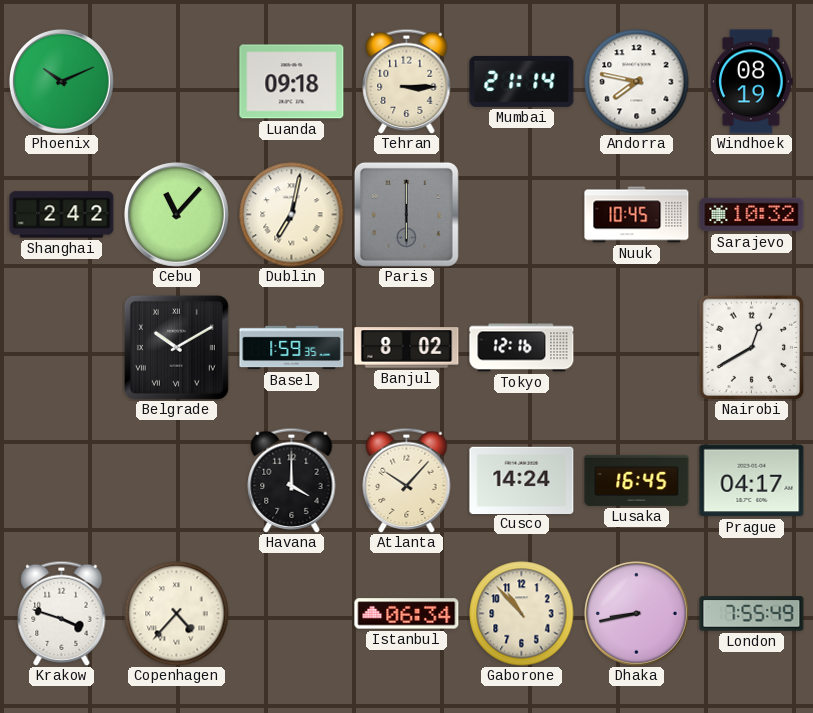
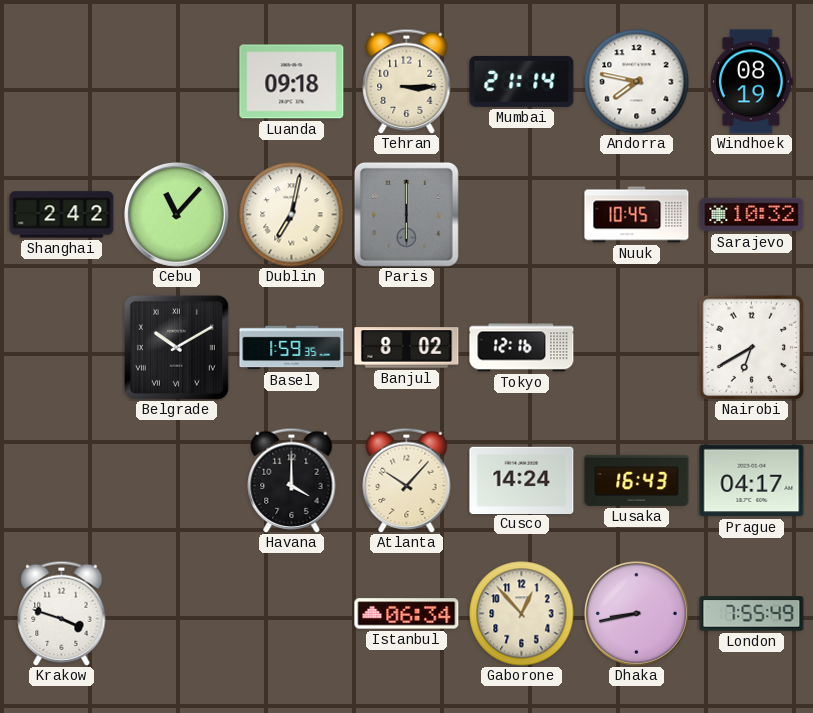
Phoenix: 10:11 -> none
Nairobi: 12:40 -> 6:40
Lusaka: 16:45 -> 16:43
Copenhagen: 4:37 -> none
Gaborone: 10:53 -> 12:53
